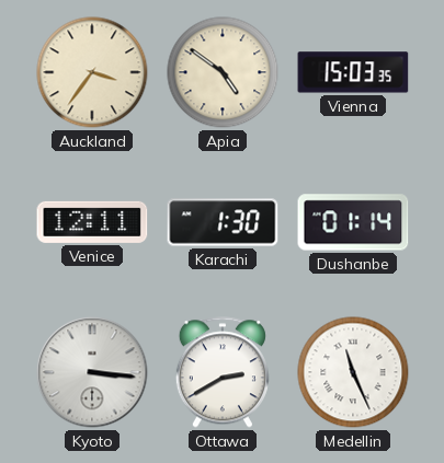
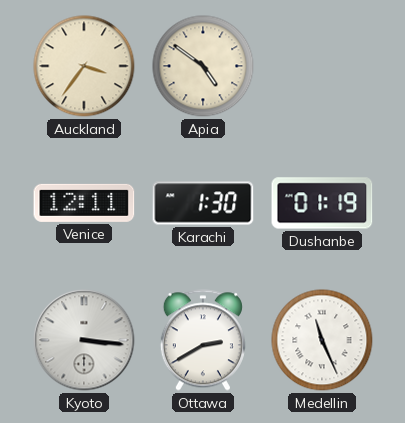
Vienna: 15:03 -> none
Dushanbe: 01:14 -> 01:19
